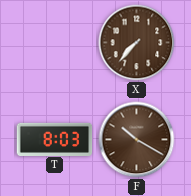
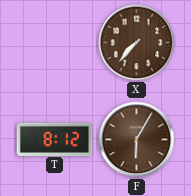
T: 8:03 -> 8:12
F: 10:20 -> 6:05
